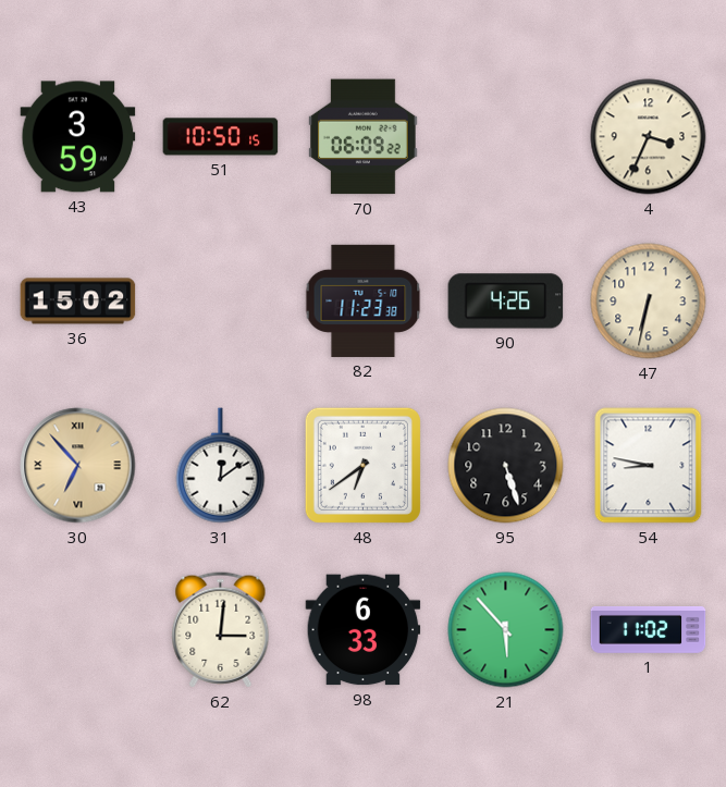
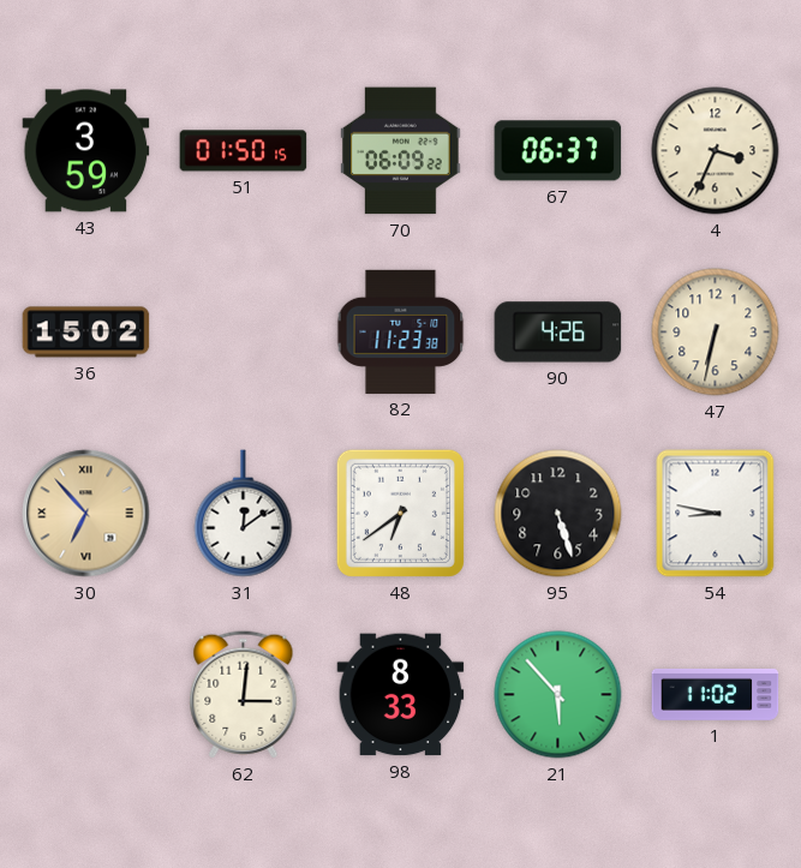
51: 10:50 -> 01:50
67: none -> 06:37
98: 6:33 -> 8:33
